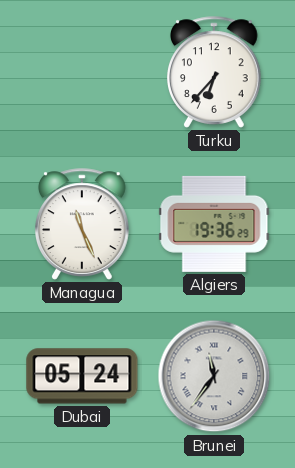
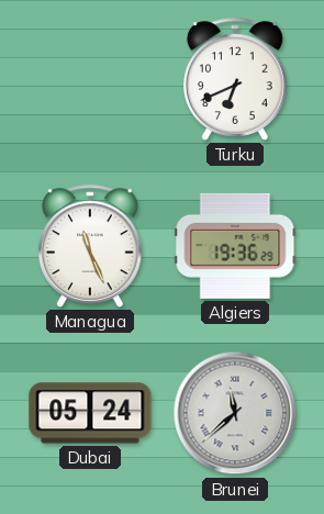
Turku: 6:37 -> 6:41
Brunei: 11:36 -> 11:38
